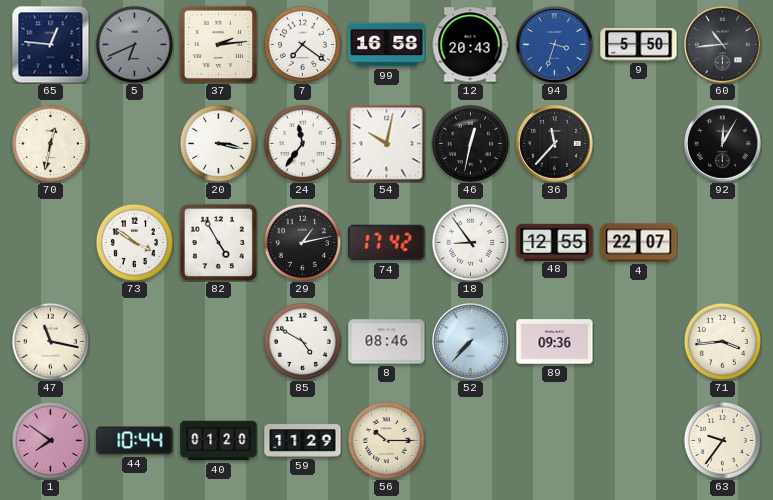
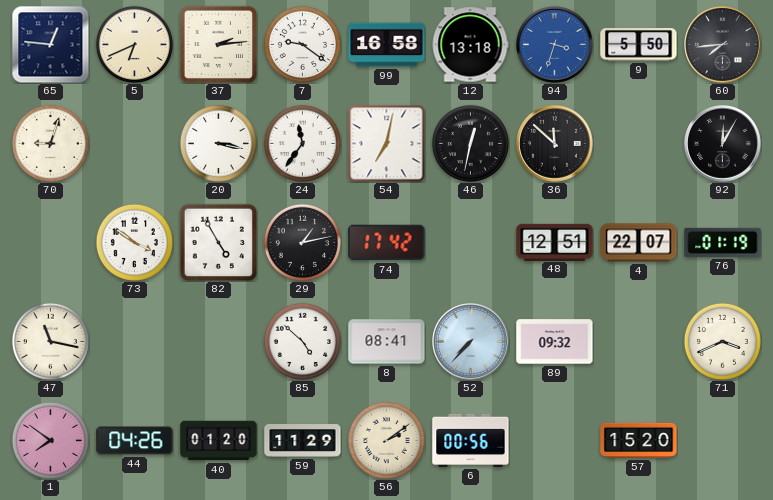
5 dial: grey -> cream
7: 7:21 -> 9:21
12: 20:43 -> 13:18
60: 10:44 -> 7:44
70: 12:32 -> 9:03
54: 10:02 -> 7:02
36: 11:37 -> 11:52
18: 8:54 -> none
48: 12:55 -> 12:51
76: none -> 01:19
85: 4:50 -> 4:52
8: 08:46 -> 08:41
89: 09:36 -> 09:32
71: 3:44 -> 3:41
44: 10:44 -> 04:26
56: 10:15 -> 2:09
6: none -> 00:56
57: none -> 15:20
63: 9:36 -> none
